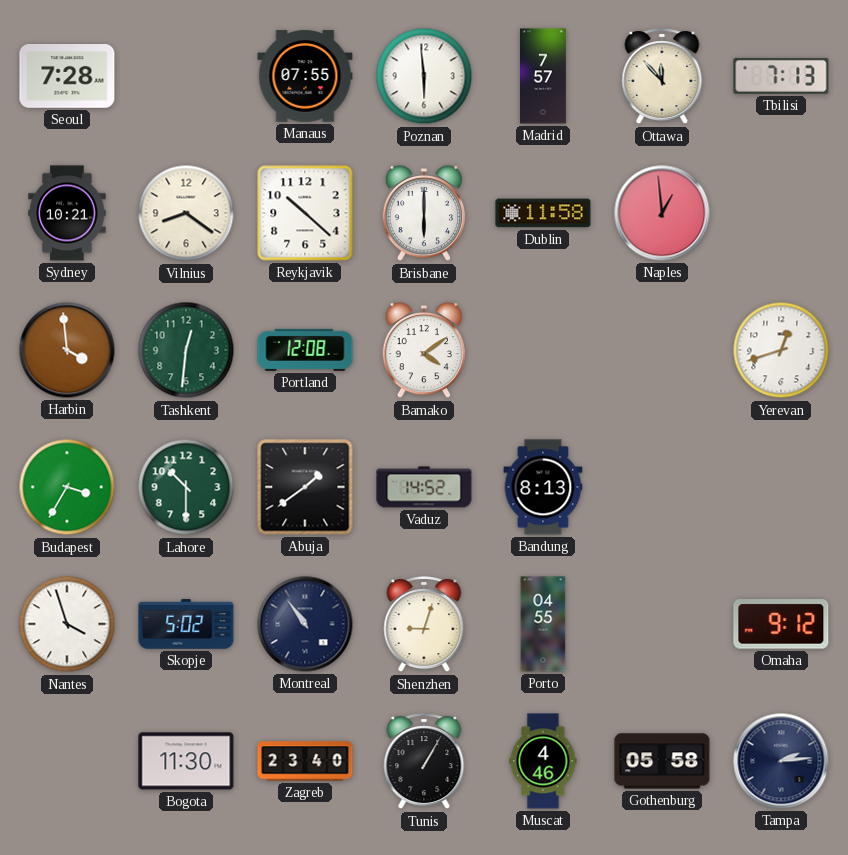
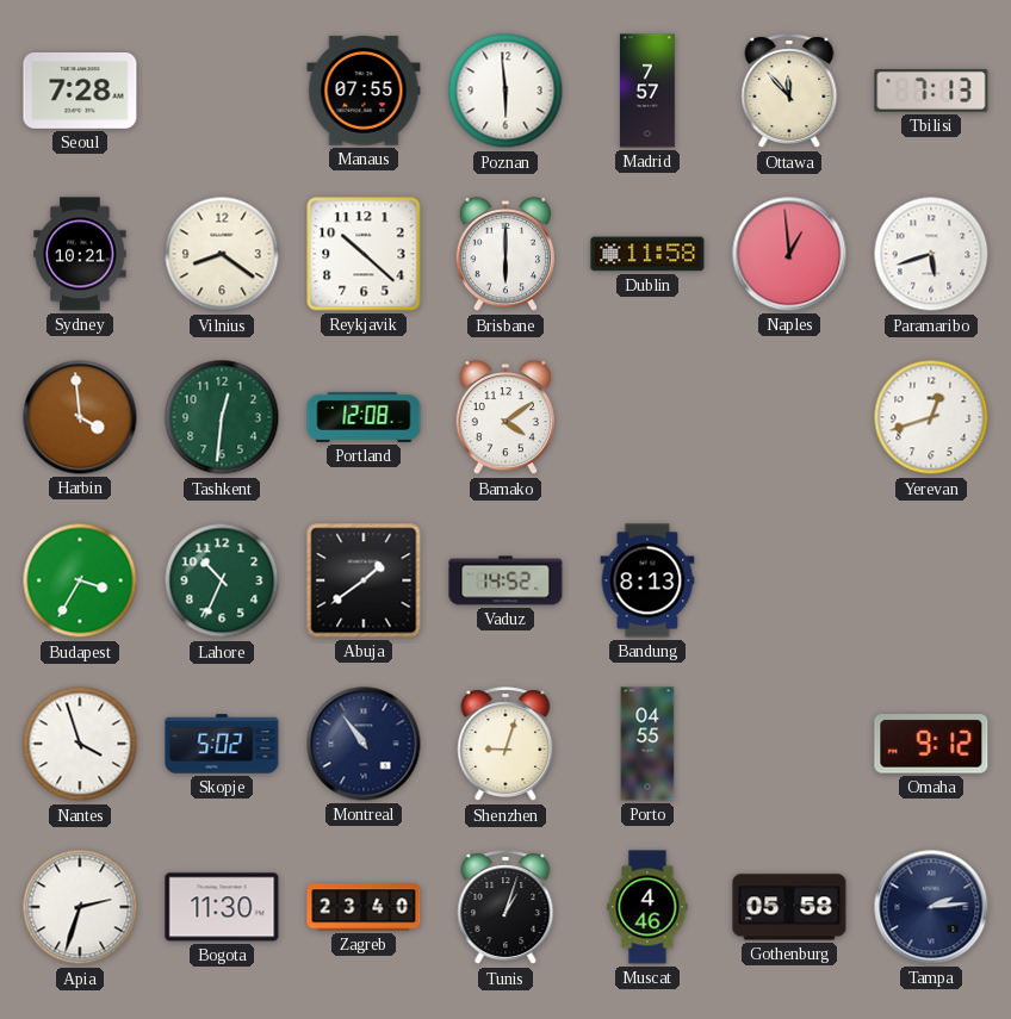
Paramaribo: none -> 5:42
Lahore: 10:30 -> 10:34
Apia: none -> 2:33
Tunis: 1:05 -> 1:03
